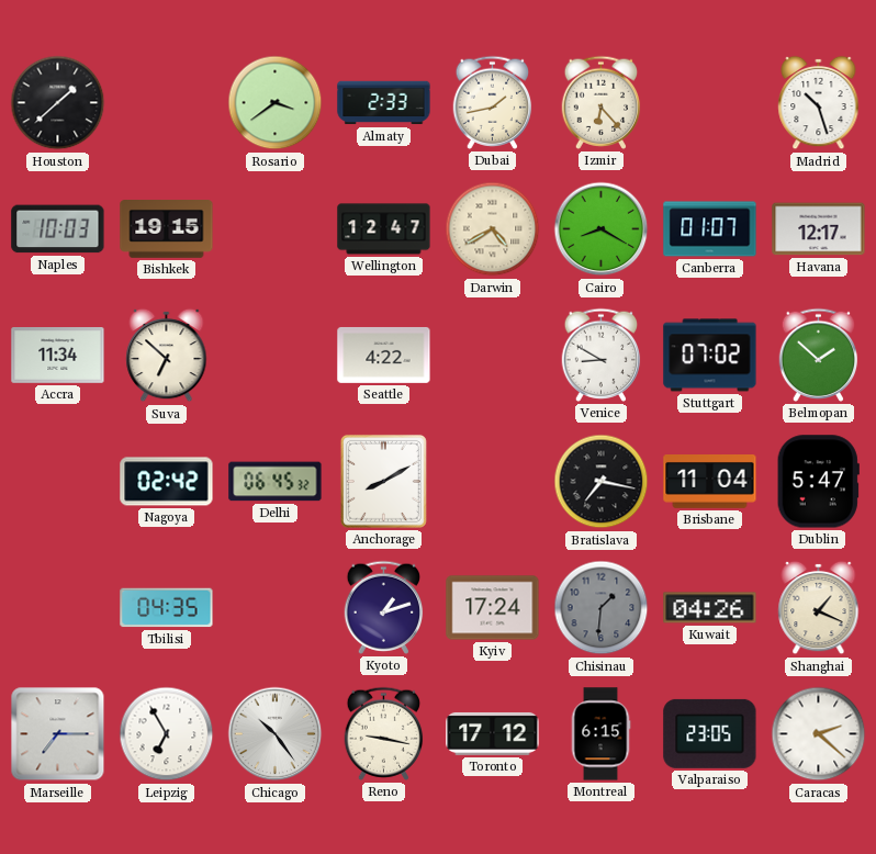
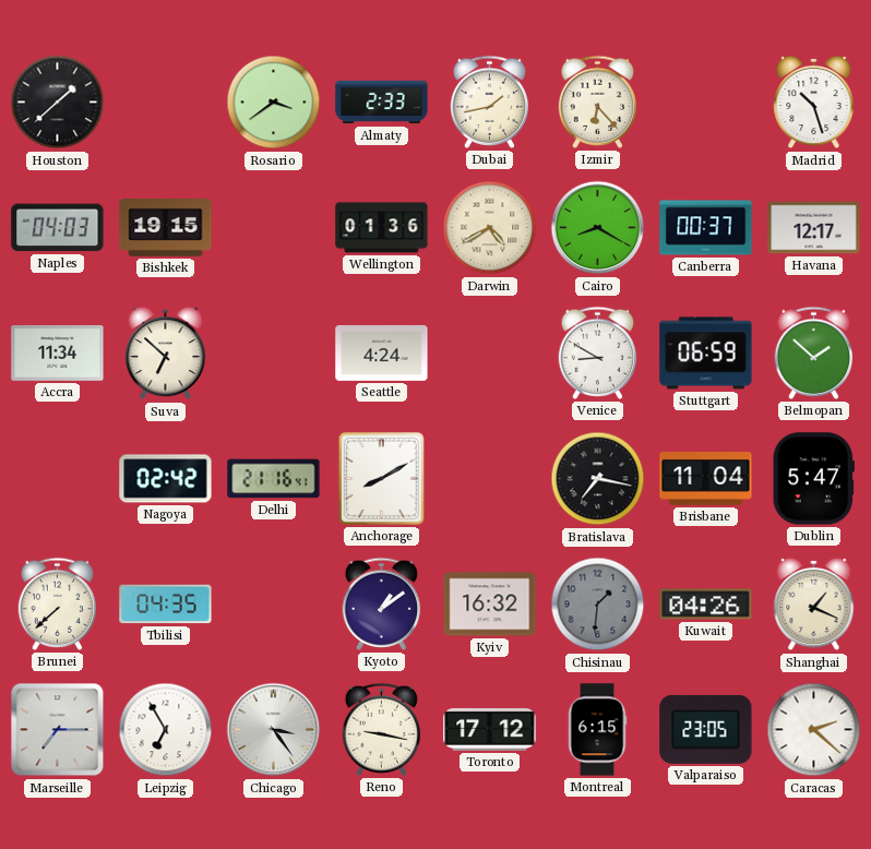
Naples: 10:03 -> 04:03
Wellington: 12:47 -> 01:36
Canberra: 01:07 -> 00:37
Seattle: 4:22 -> 4:24
Stuttgart: 07:02 -> 06:59
Delhi: 06:45 -> 21:16
Brunei: none -> 7:38
Kyoto: 1:12 -> 1:09
Kyiv: 17:24 -> 16:32
Chicago: 10:24 -> 3:24
